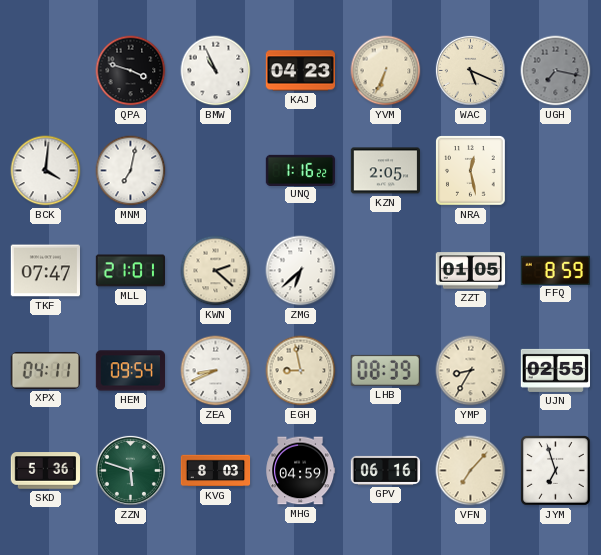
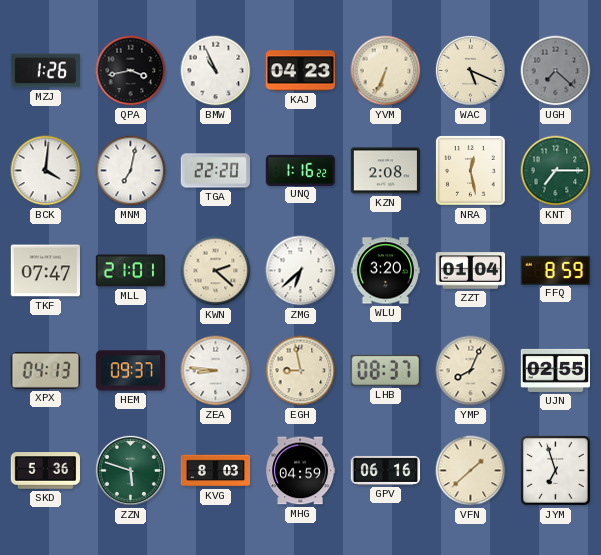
MZJ: none -> 1:26
QPA: 3:48 -> 3:43
UGH: 7:17 -> 7:22
TGA: none -> 22:20
KZN: 2:05 -> 2:08
KNT: none -> 7:15
WLU: none -> 3:20
ZZT: 01:05 -> 01:04
XPX: 04:11 -> 04:13
HEM: 09:54 -> 09:37
ZEA: 8:41 -> 8:46
LHB: 08:39 -> 08:37
YMP: 8:35 -> 8:04
VFN: 7:07 -> 1:38
